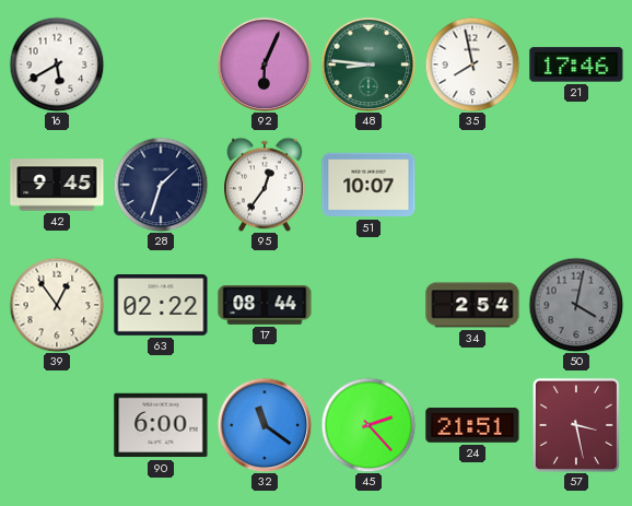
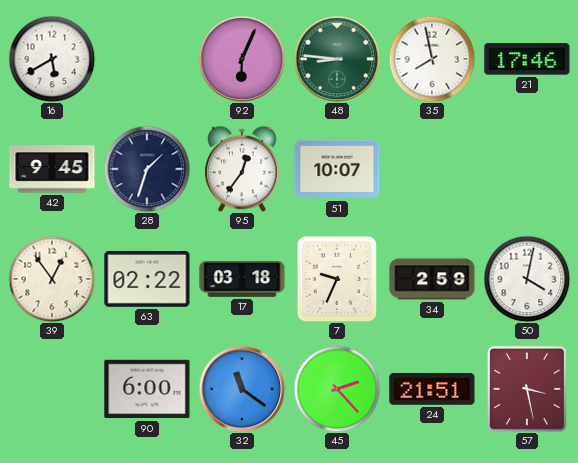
17: 08:44 -> 03:18
7: none -> 9:34
34: 2:54 -> 2:59
50 dial: grey -> white
